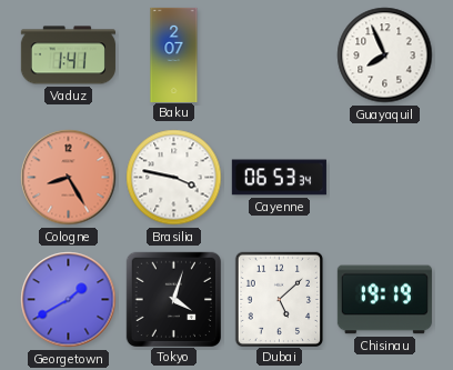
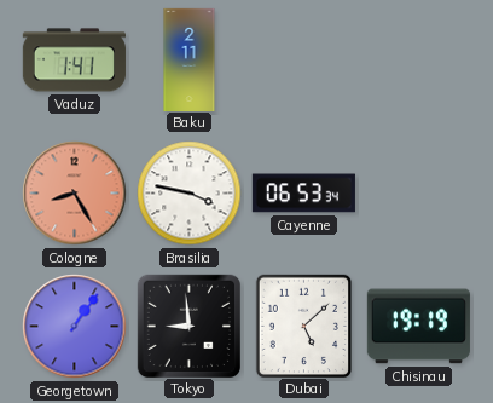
Baku: 2:07 -> 2:11
Guayaquil: 7:56 -> none
Georgetown: 1:40 -> 1:06
Tokyo: 4:03 -> 8:59
